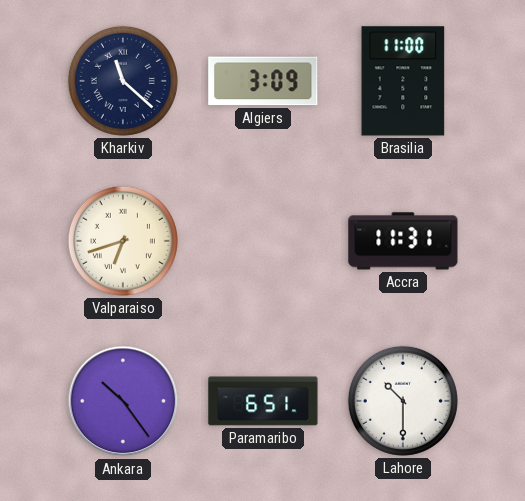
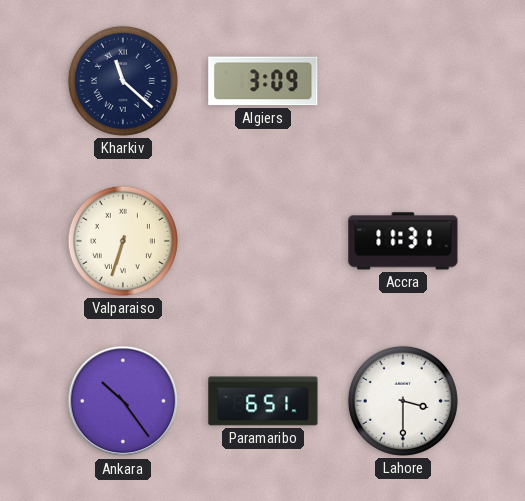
Brasilia: 11:00 -> none
Valparaiso: 6:42 -> 6:33
Lahore: 10:30 -> 3:30
